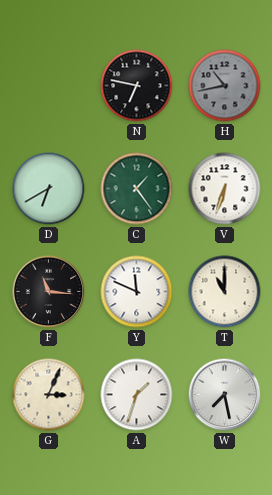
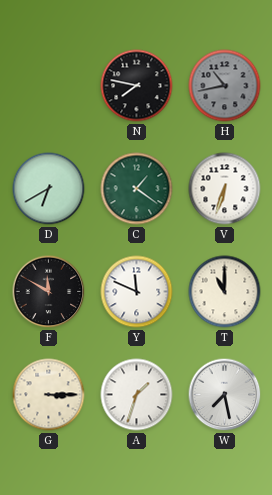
N: 6:47 -> 7:47
C: 1:24 -> 1:21
F: 11:16 -> 11:50
G: 3:04 -> 3:15
